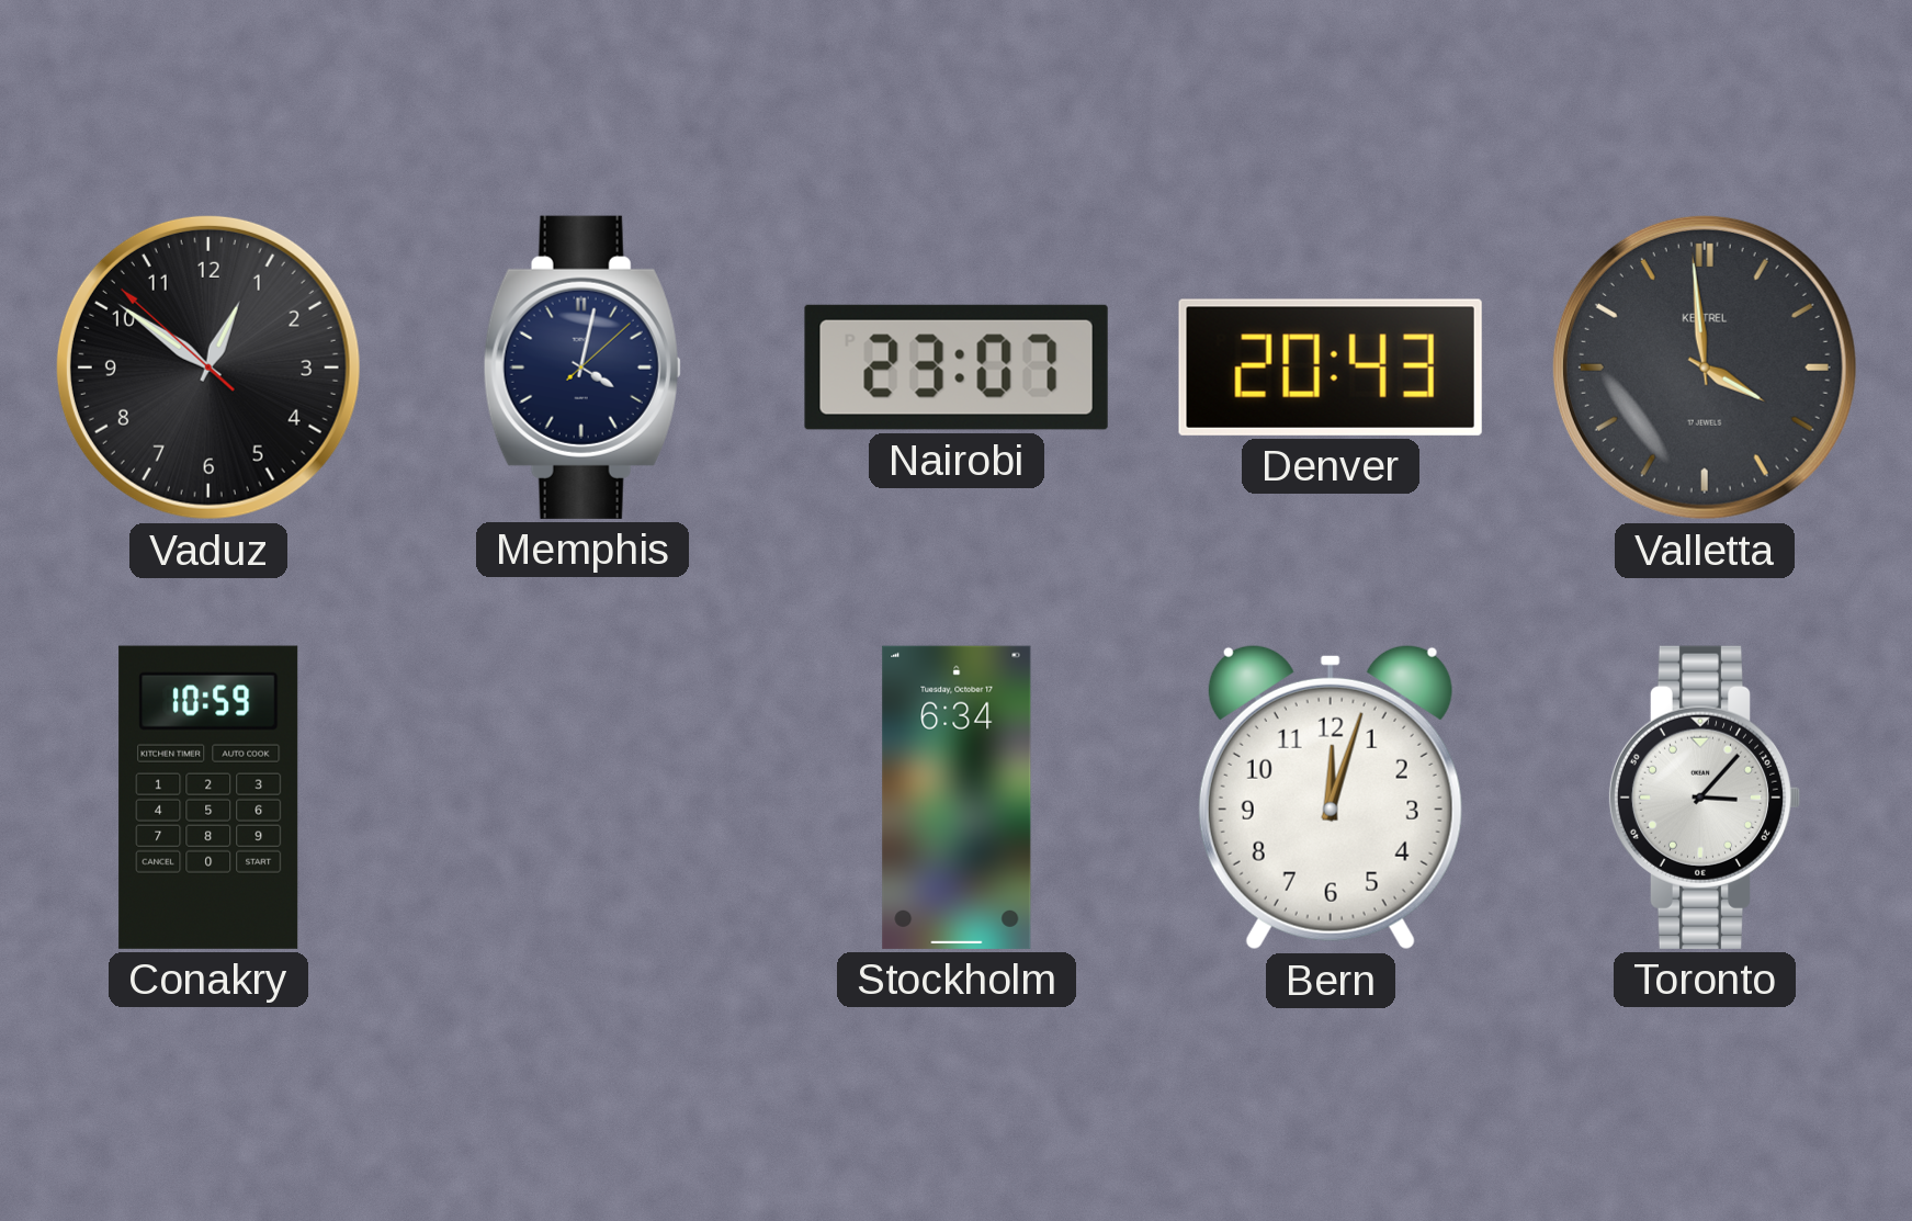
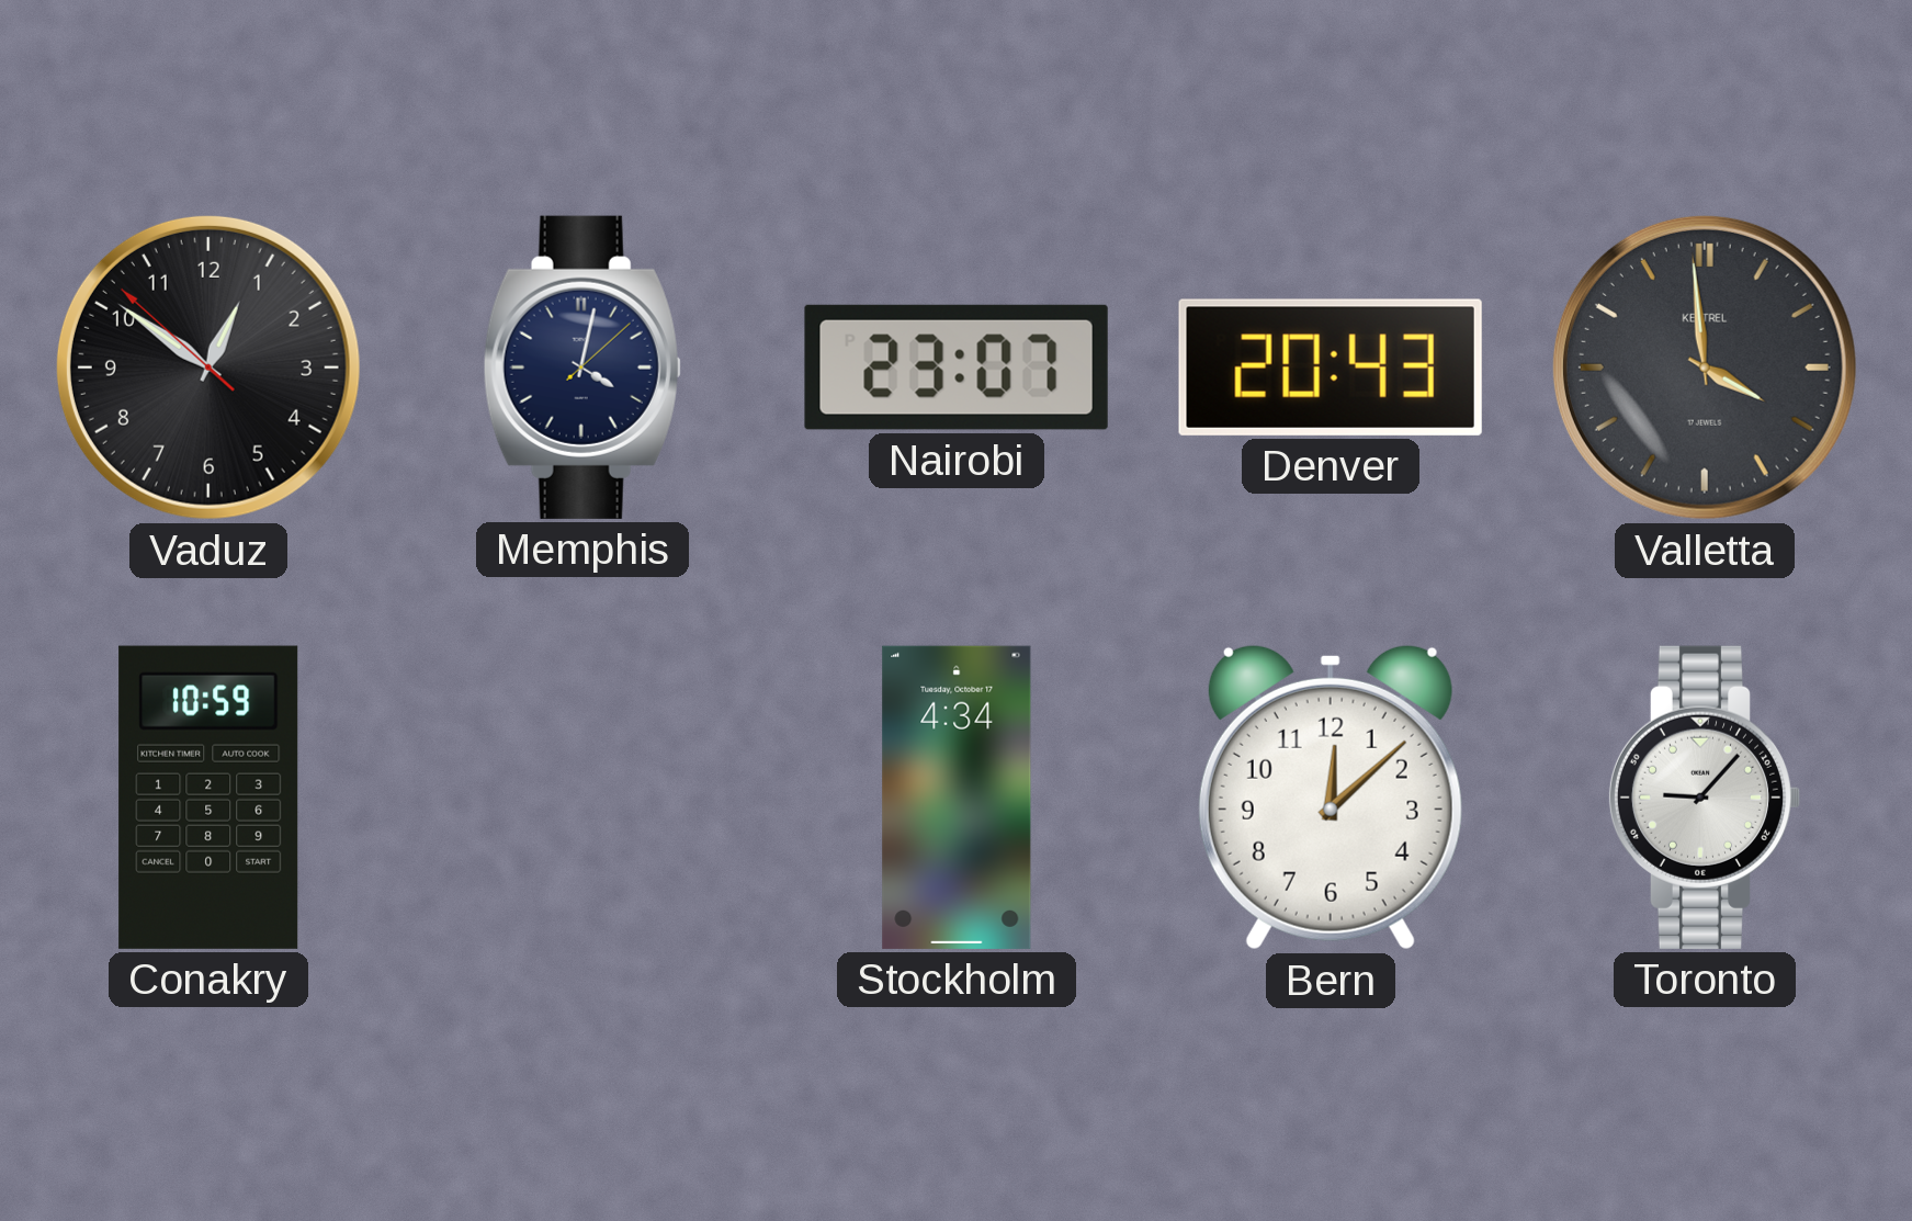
Stockholm: 6:34 -> 4:34
Bern: 12:03 -> 12:08
Toronto: 3:07 -> 9:07
